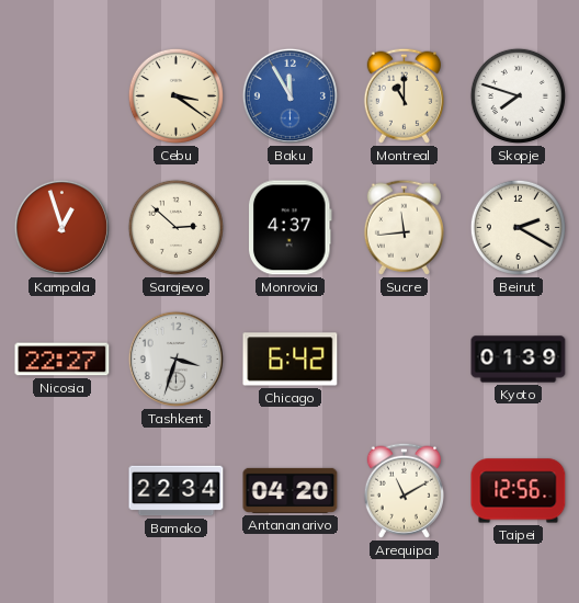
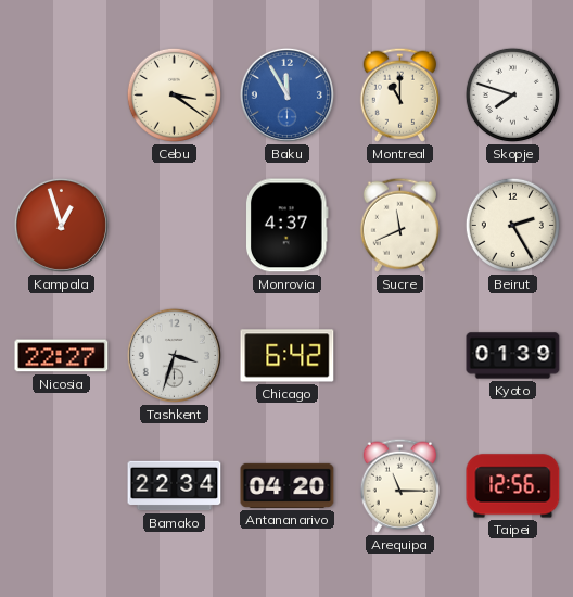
Sarajevo: 2:52 -> none
Sucre: 11:44 -> 11:41
Beirut: 2:20 -> 2:25
Arequipa: 11:10 -> 11:15
